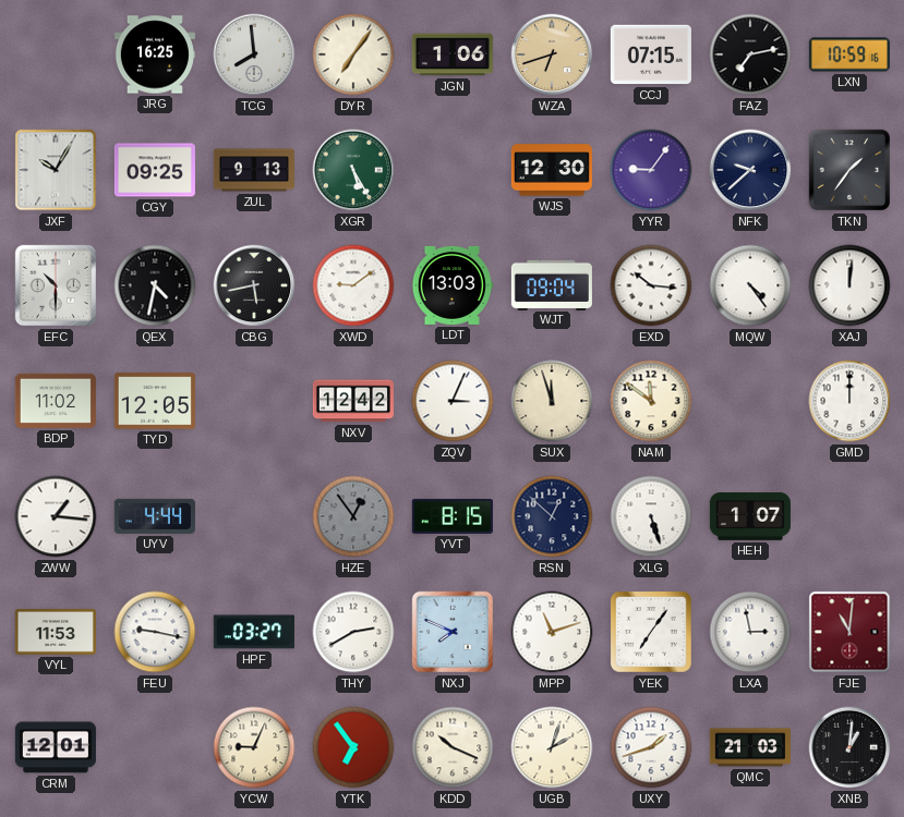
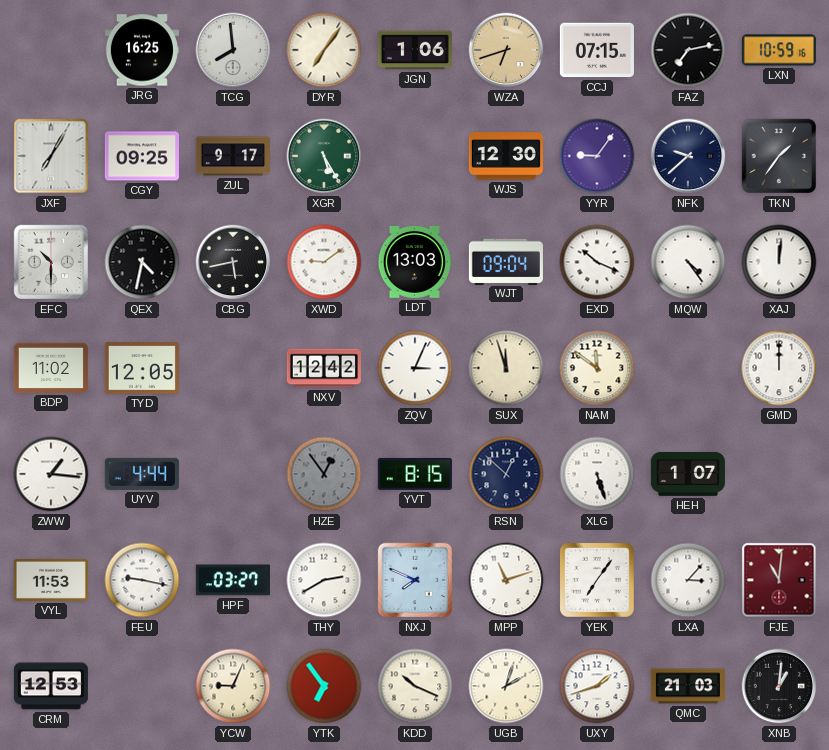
JXF: 10:05 -> 7:05
ZUL: 9:13 -> 9:17
EXD: 10:16 -> 10:19
LXA: 2:58 -> 3:07
CRM: 12:01 -> 12:53
